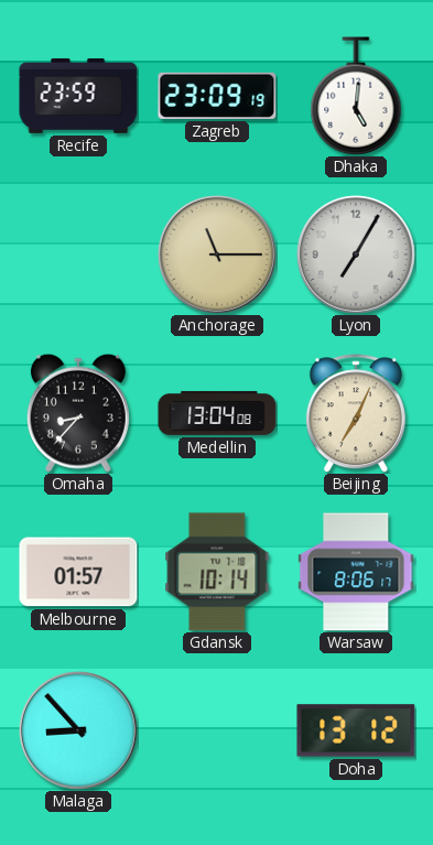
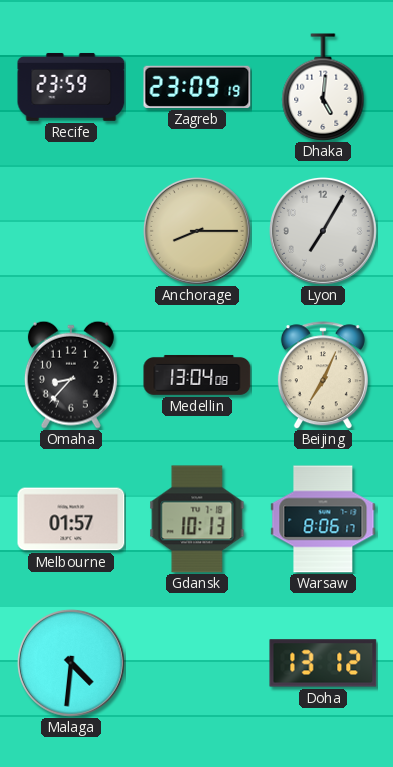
Anchorage: 11:15 -> 8:15
Gdansk: 10:14 -> 10:13
Malaga: 8:53 -> 4:31
